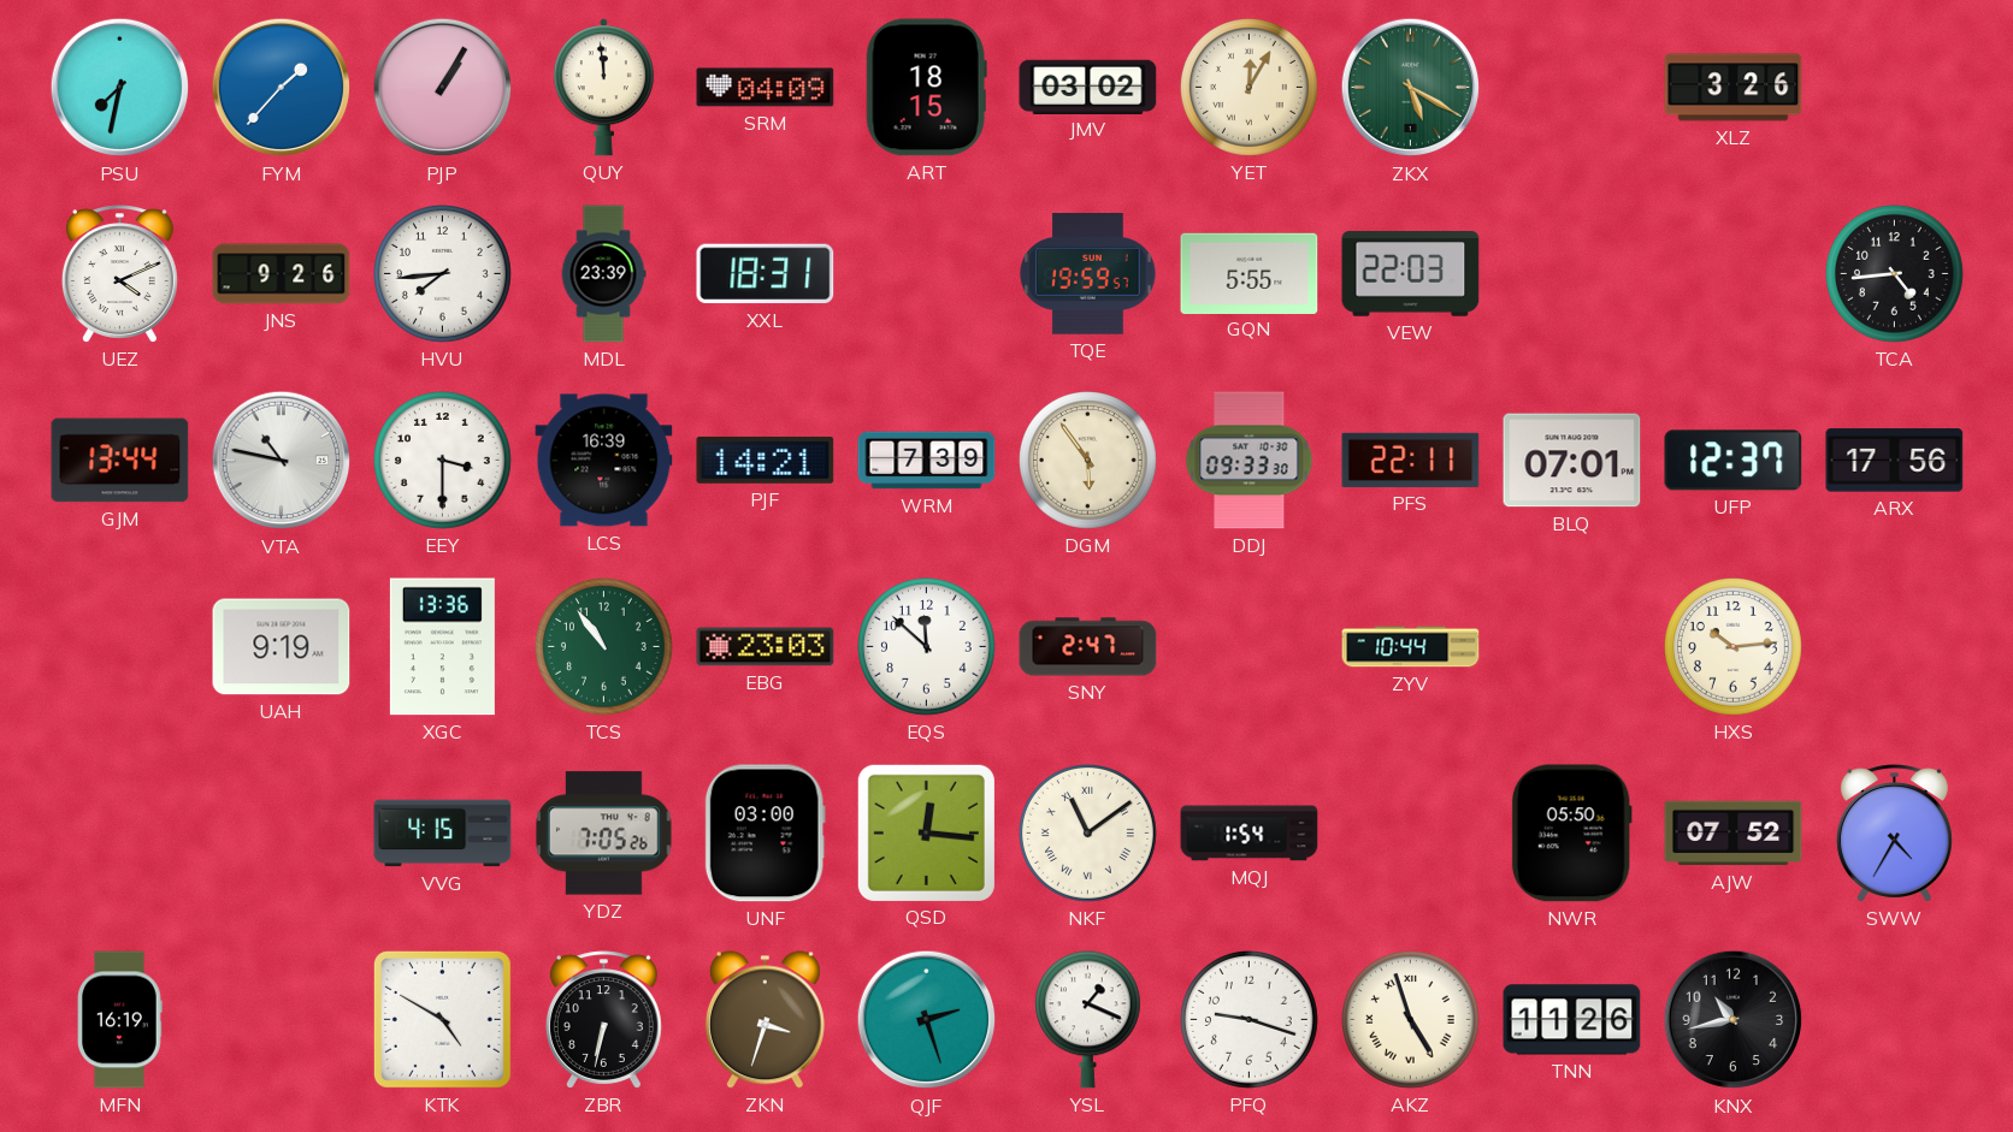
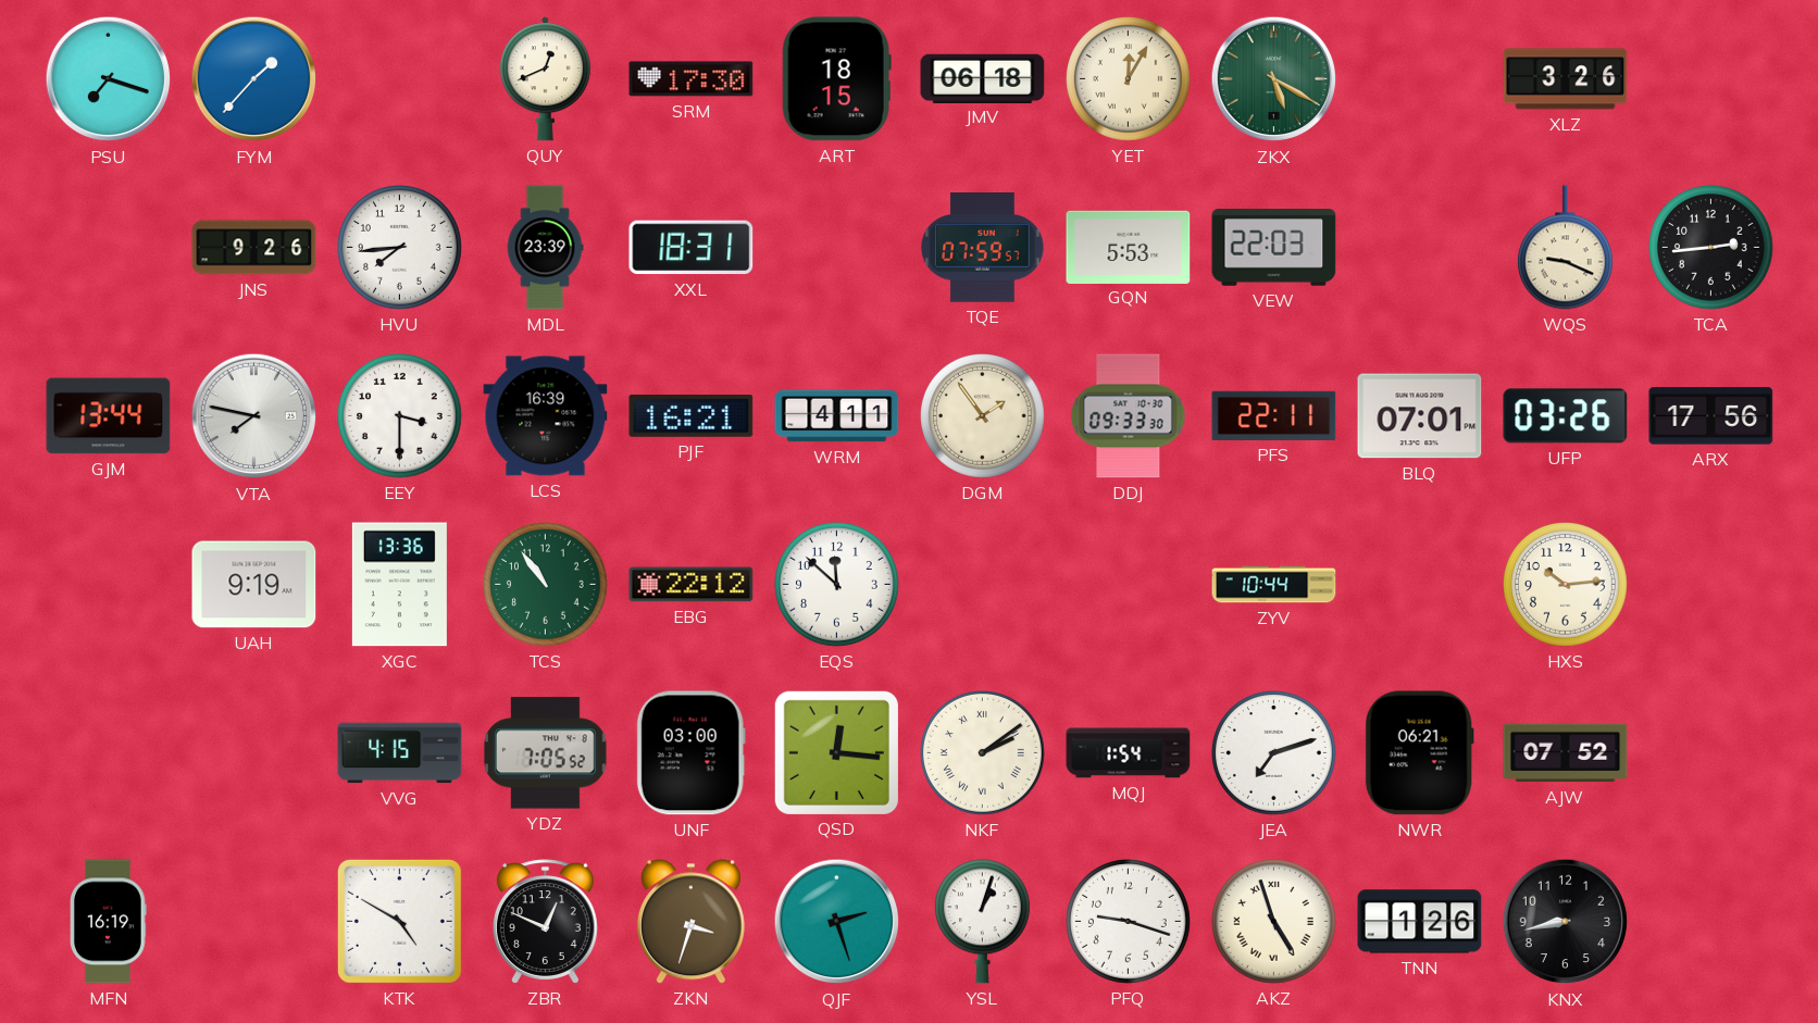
PSU: 7:32 -> 7:18
PJP: 1:05 -> none
QUY: 11:59 -> 12:41
SRM: 04:09 -> 17:30
JMV: 03:02 -> 06:18
UEZ: 4:11 -> none
TQE: 19:59 -> 07:59
GQN: 5:55 -> 5:53
WQS: none -> 9:19
TCA: 4:44 -> 2:44
VTA: 10:47 -> 7:47
PJF: 14:21 -> 16:21
WRM: 7:39 -> 4:11
DGM: 5:54 -> 1:54
UFP: 12:37 -> 03:26
EBG: 23:03 -> 22:12
SNY: 2:47 -> none
YDZ: 7:05:26 -> 7:05:52
NKF: 11:09 -> 2:09
JEA: none -> 7:12
NWR: 05:50 -> 06:21
SWW: 4:35 -> none
ZBR: 6:32 -> 12:49
YSL: 1:19 -> 1:03
TNN: 11:26 -> 1:26
KNX: 10:43 -> 8:43
